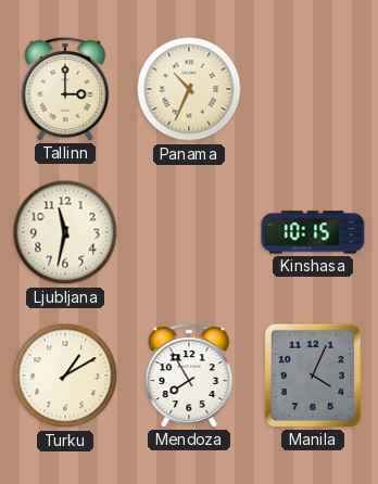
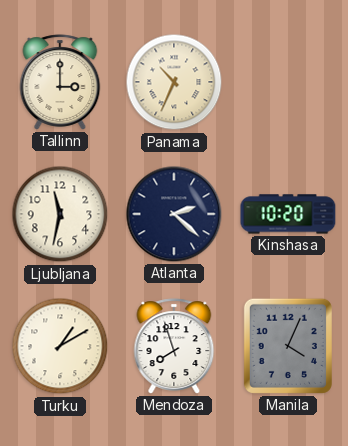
Atlanta: none -> 2:22
Kinshasa: 10:15 -> 10:20
Mendoza: 7:55 -> 7:57
